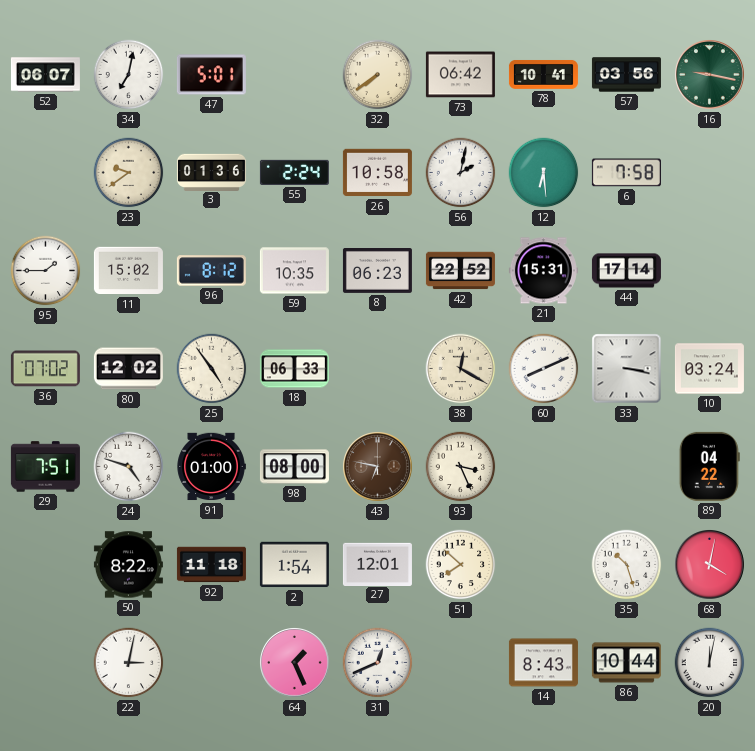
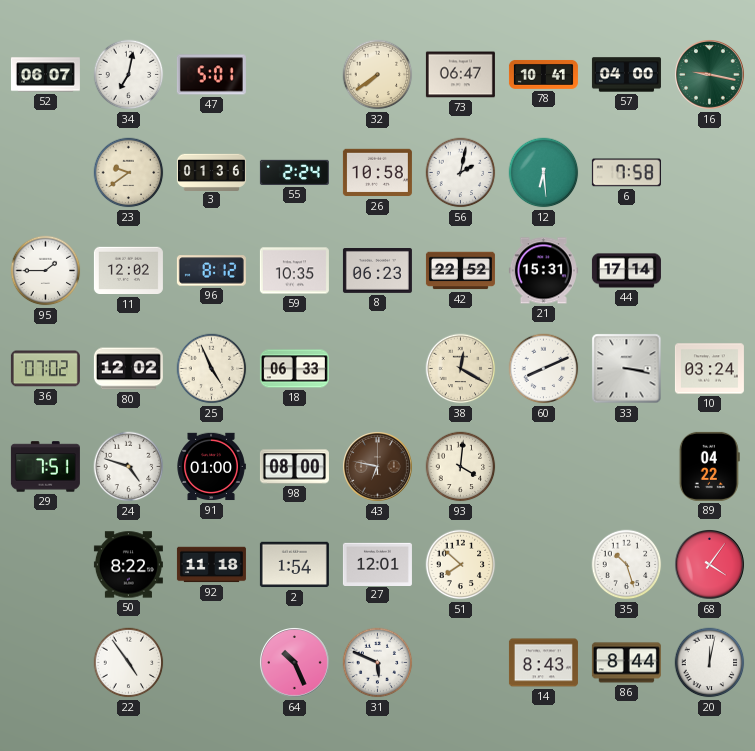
73: 06:42 -> 06:47
57: 03:56 -> 04:00
11: 15:02 -> 12:02
25: 4:54 -> 4:56
93: 3:26 -> 4:01
68: 4:02 -> 4:06
22: 3:02 -> 4:54
64: 1:26 -> 10:26
31: 12:41 -> 5:49
86: 10:44 -> 8:44
